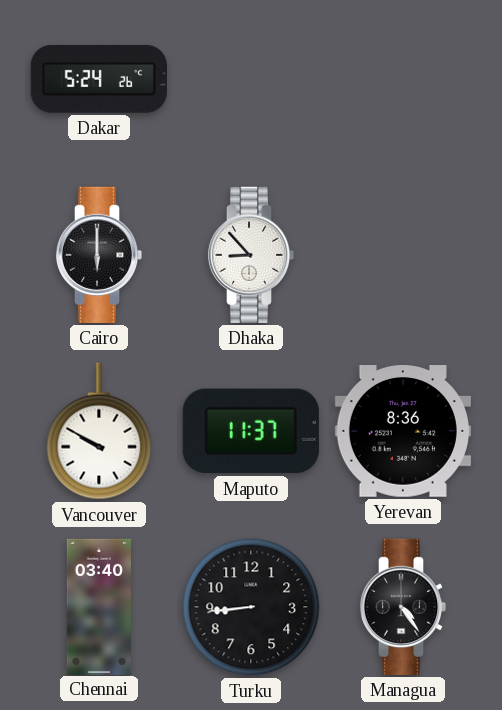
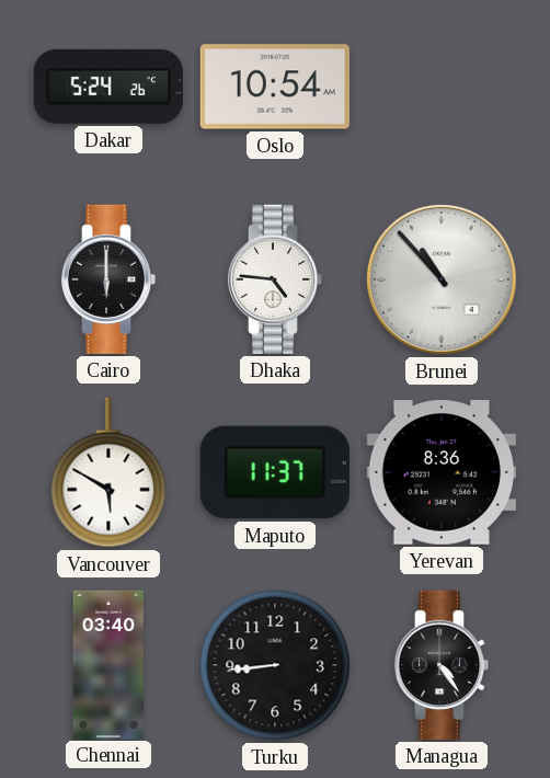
Oslo: none -> 10:54
Dhaka: 8:53 -> 4:46
Brunei: none -> 10:53
Vancouver: 9:50 -> 5:50
